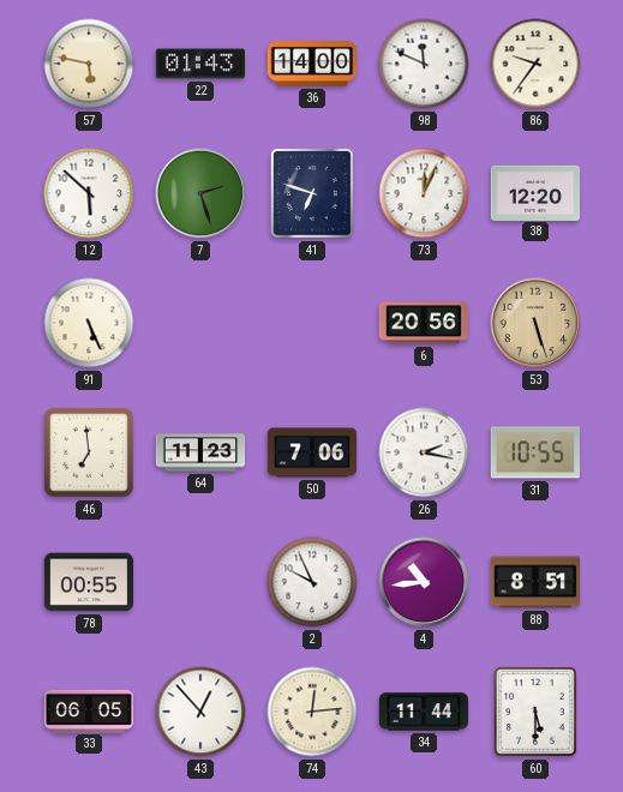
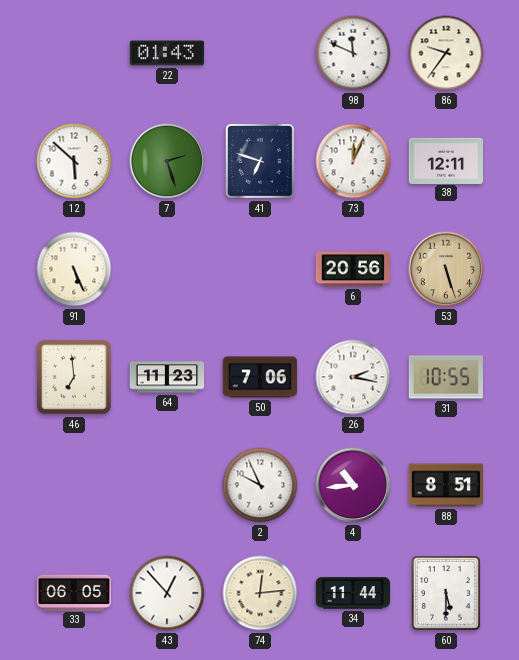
57: 5:47 -> none
36: 14:00 -> none
38: 12:20 -> 12:11
78: 00:55 -> none
